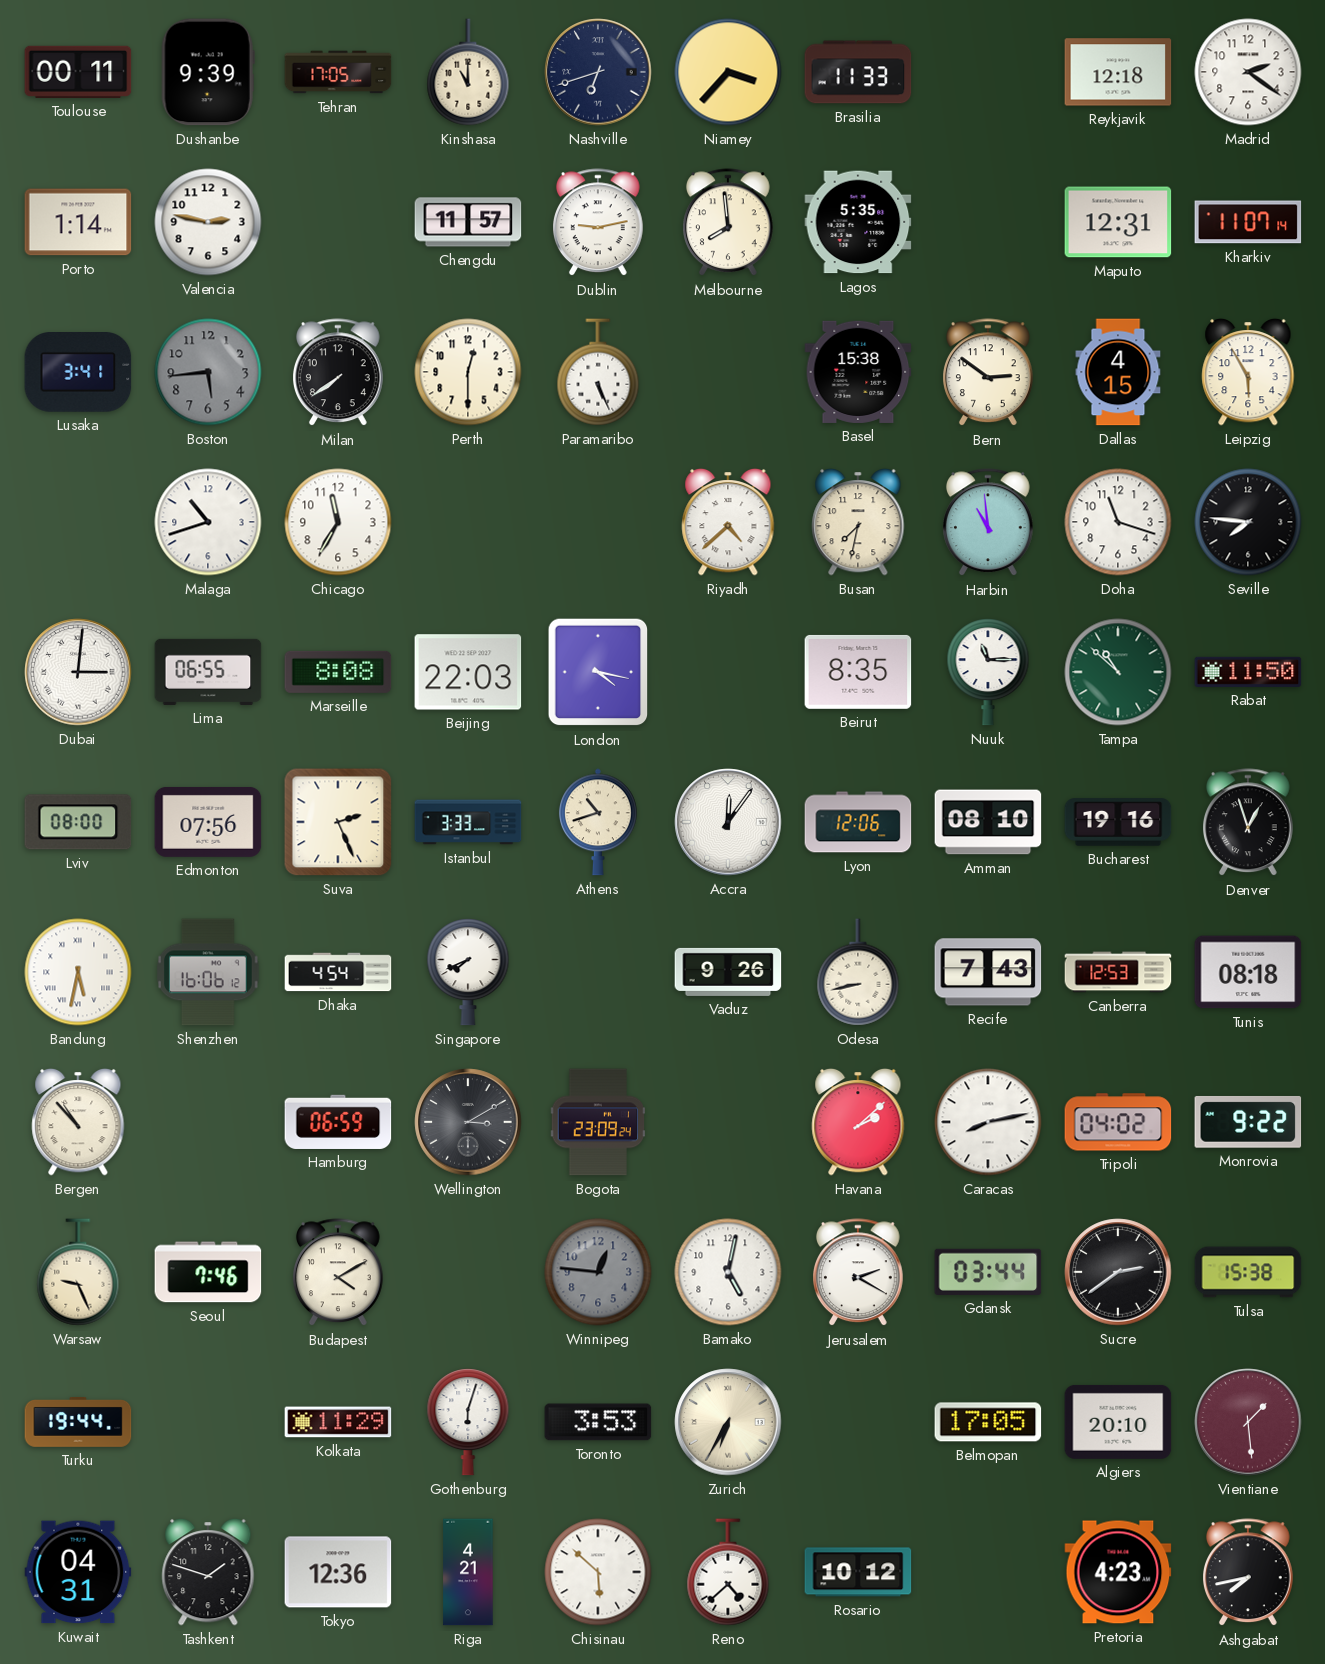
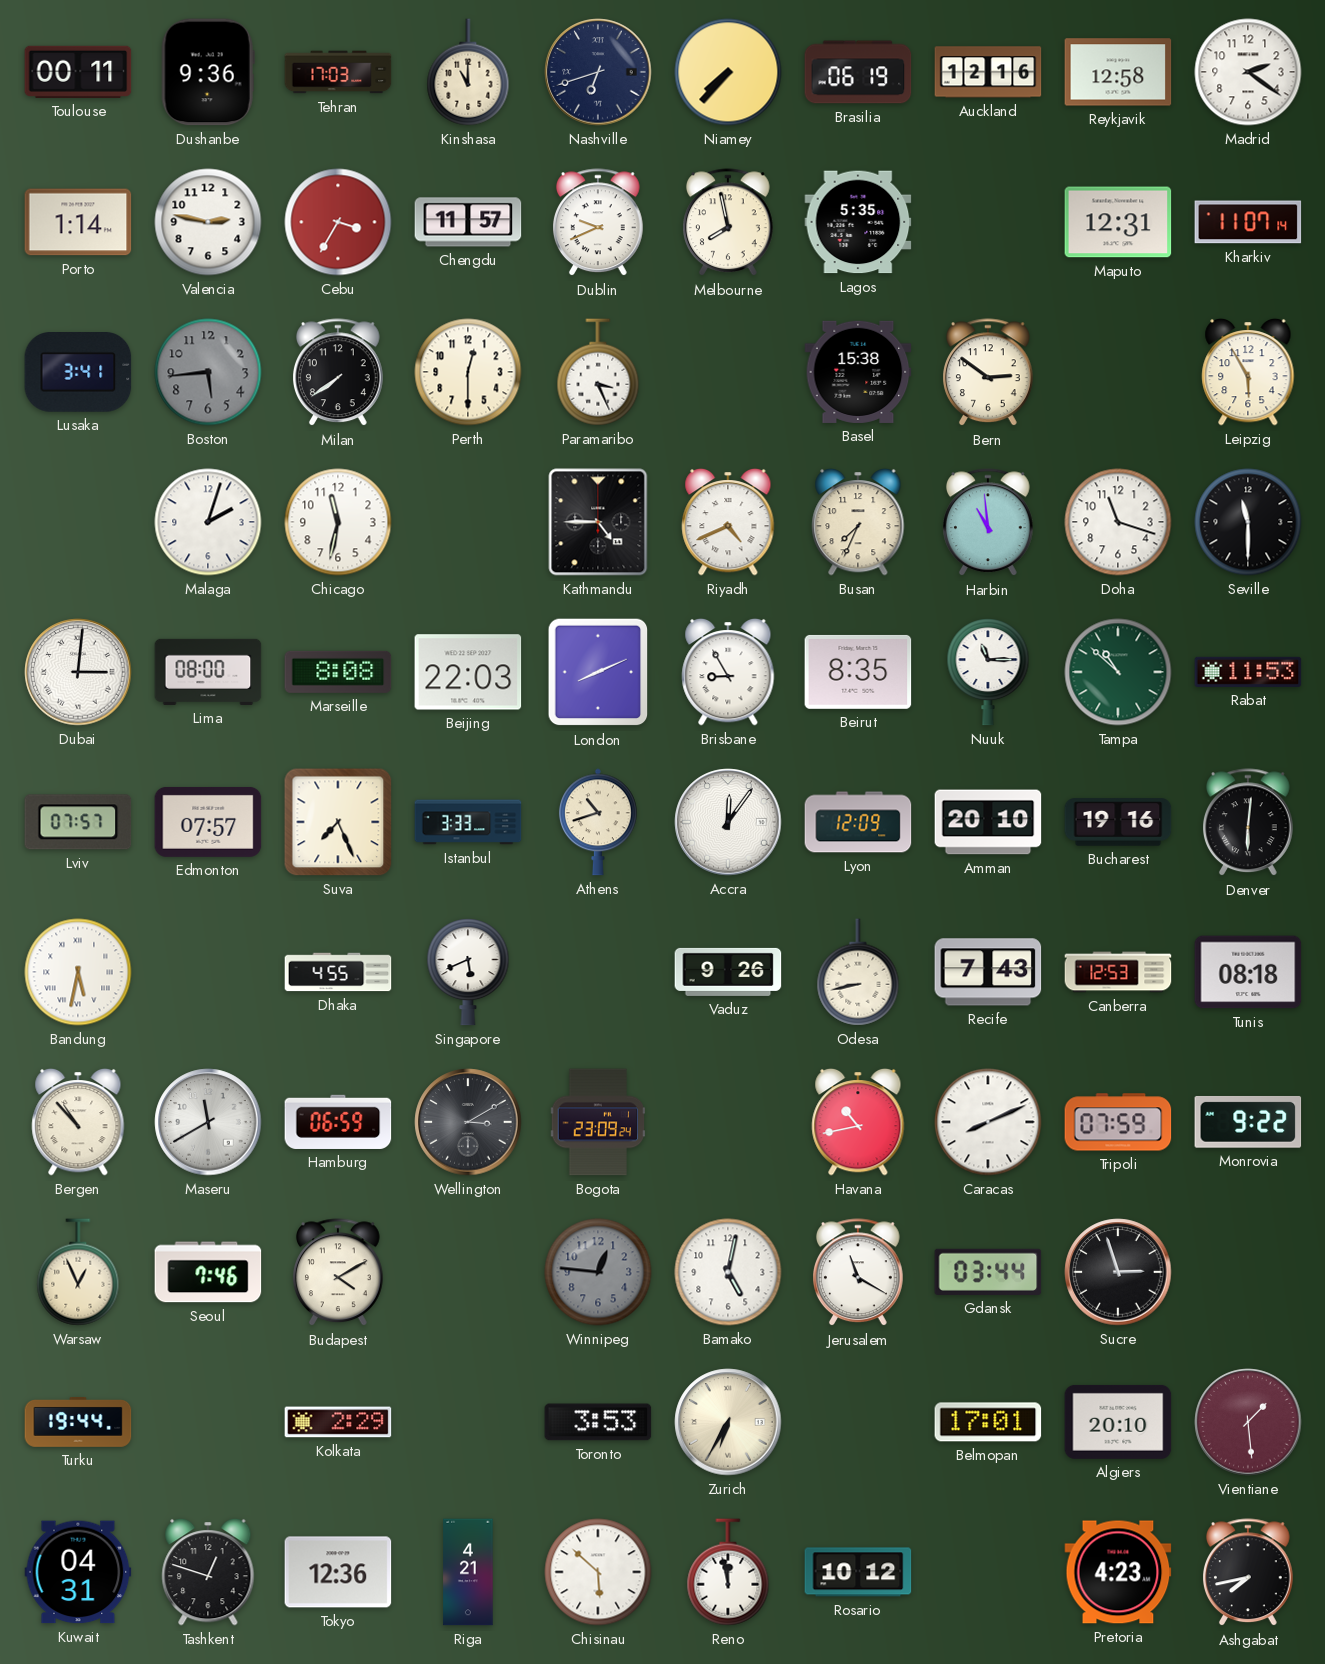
Dushanbe: 9:39 -> 9:36
Tehran: 17:05 -> 17:03
Niamey: 3:37 -> 7:37
Brasilia: 11:33 -> 06:19
Auckland: none -> 12:16
Reykjavik: 12:18 -> 12:58
Cebu: none -> 3:35
Dublin: 9:13 -> 9:41
Melbourne: 7:59 -> 7:58
Paramaribo: 5:26 -> 3:26
Dallas: 4:15 -> none
Malaga: 10:42 -> 2:03
Chicago: 11:35 -> 11:32
Kathmandu: none -> 4:45
Riyadh: 4:38 -> 4:41
Busan: 7:32 -> 7:34
Seville: 7:46 -> 11:30
Lima: 06:55 -> 08:00
London: 4:17 -> 8:11
Brisbane: none -> 8:55
Rabat: 11:50 -> 11:53
Lviv: 08:00 -> 07:57
Edmonton: 07:56 -> 07:57
Suva: 2:26 -> 7:26
Lyon: 12:06 -> 12:09
Amman: 08:10 -> 20:10
Denver: 12:57 -> 6:01
Shenzhen: 16:06 -> none
Dhaka: 4:54 -> 4:55
Singapore: 7:41 -> 5:41
Maseru: none -> 11:40
Havana: 2:08 -> 10:43
Caracas: 8:13 -> 8:11
Tripoli: 04:02 -> 07:59
Warsaw: 9:26 -> 12:56
Jerusalem: 2:20 -> 11:20
Sucre: 2:39 -> 2:57
Tulsa: 15:38 -> none
Kolkata: 11:29 -> 2:29
Gothenburg: 6:03 -> none
Belmopan: 17:05 -> 17:01
Tashkent: 1:48 -> 12:48
Reno: 4:38 -> 11:58
